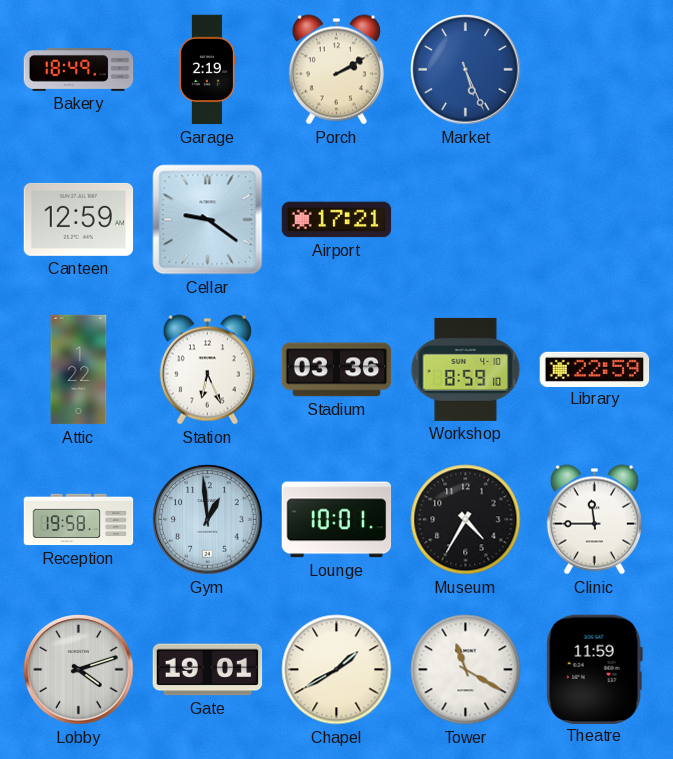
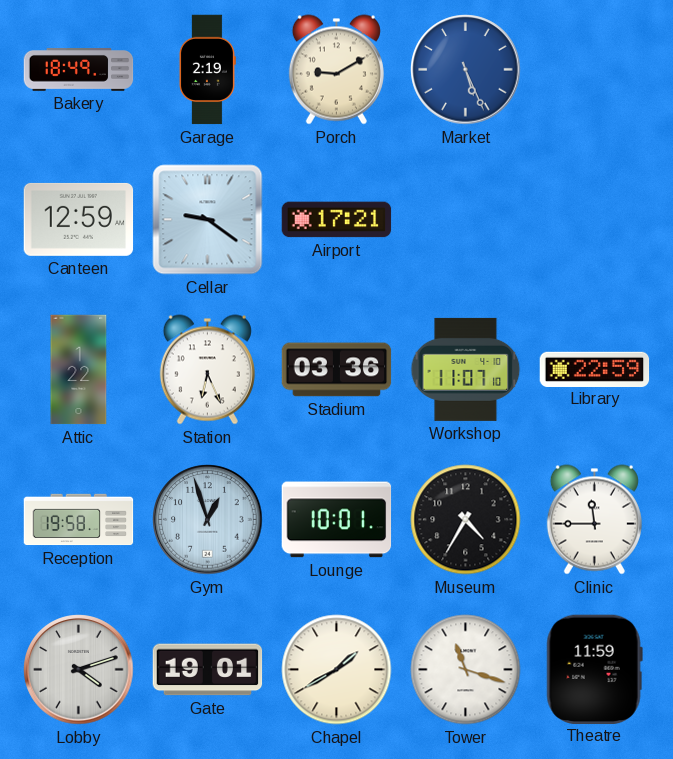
Porch: 2:10 -> 9:10
Workshop: 8:59 -> 11:07
Gym: 12:59 -> 12:57
Tower: 11:20 -> 11:18
